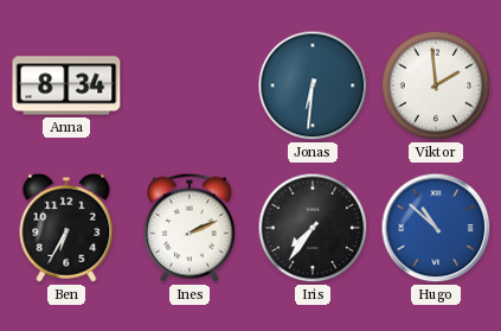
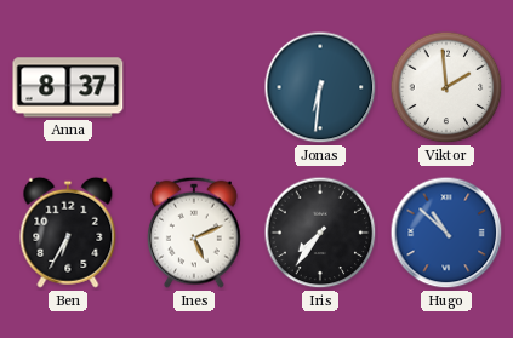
Anna: 8:34 -> 8:37
Ines: 2:11 -> 5:11
